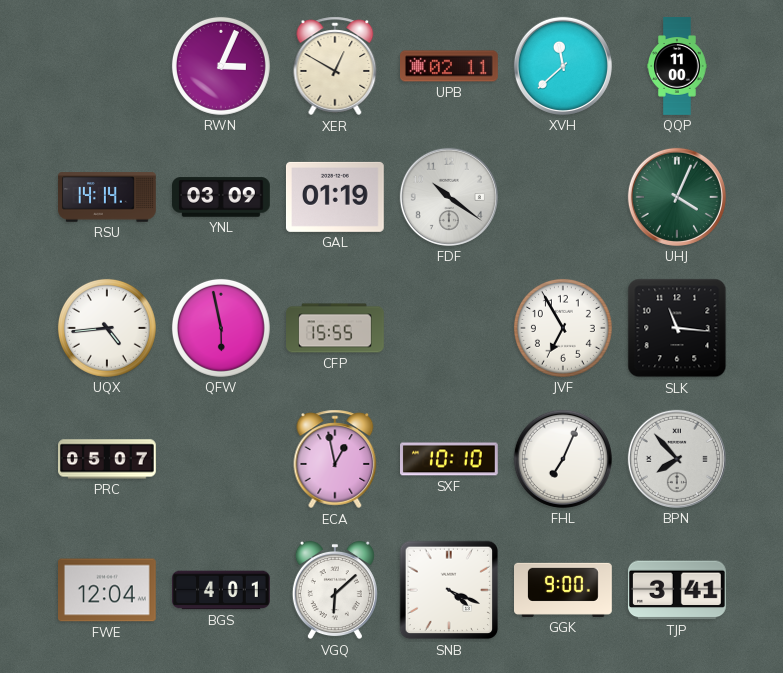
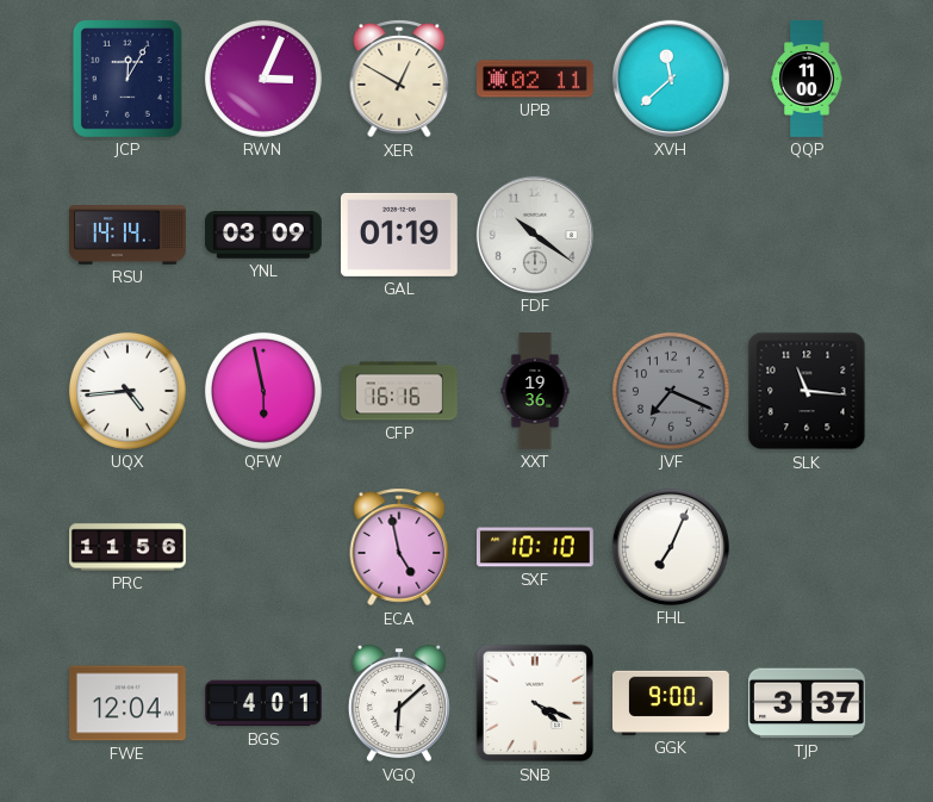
JCP: none -> 12:05
UHJ: 4:04 -> none
CFP: 15:55 -> 16:16
XXT: none -> 19:36
JVF: 6:55 -> 7:19
JVF dial: white -> grey
PRC: 05:07 -> 11:56
ECA: 12:58 -> 4:58
BPN: 7:53 -> none
TJP: 3:41 -> 3:37
